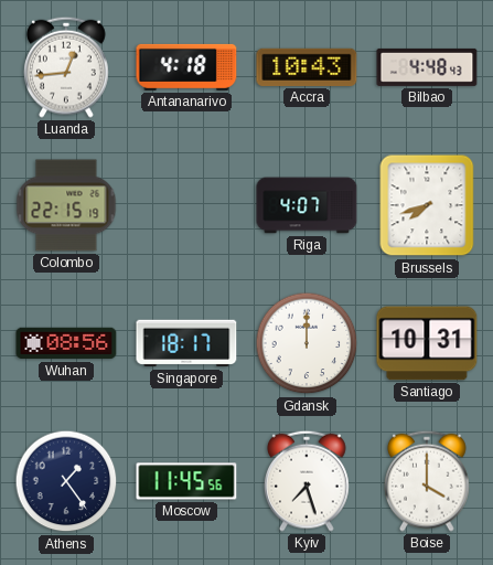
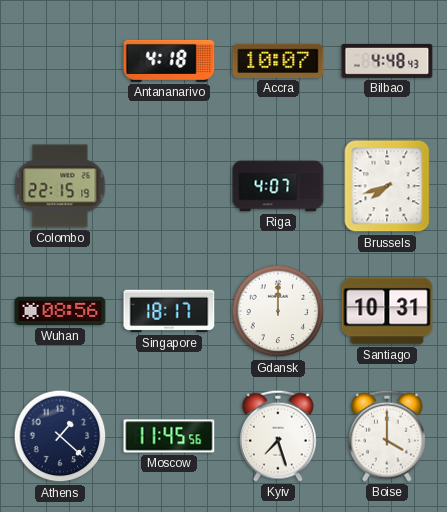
Luanda: 12:44 -> none
Accra: 10:43 -> 10:07
Athens: 1:24 -> 1:22
